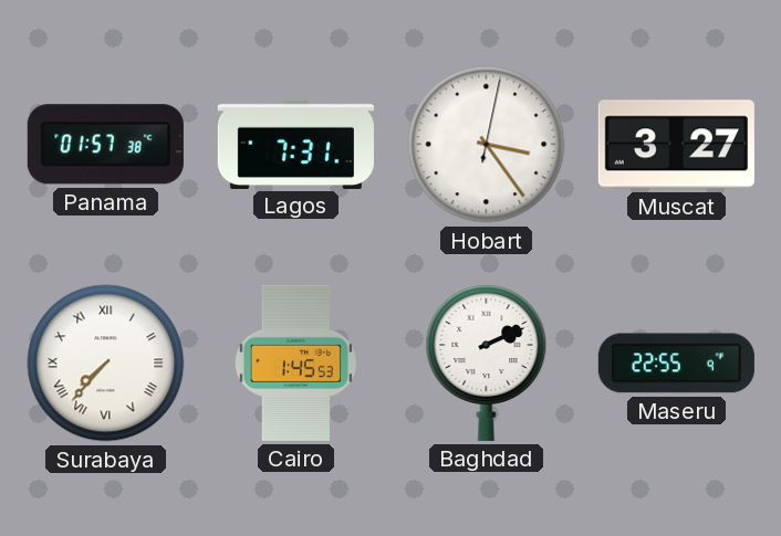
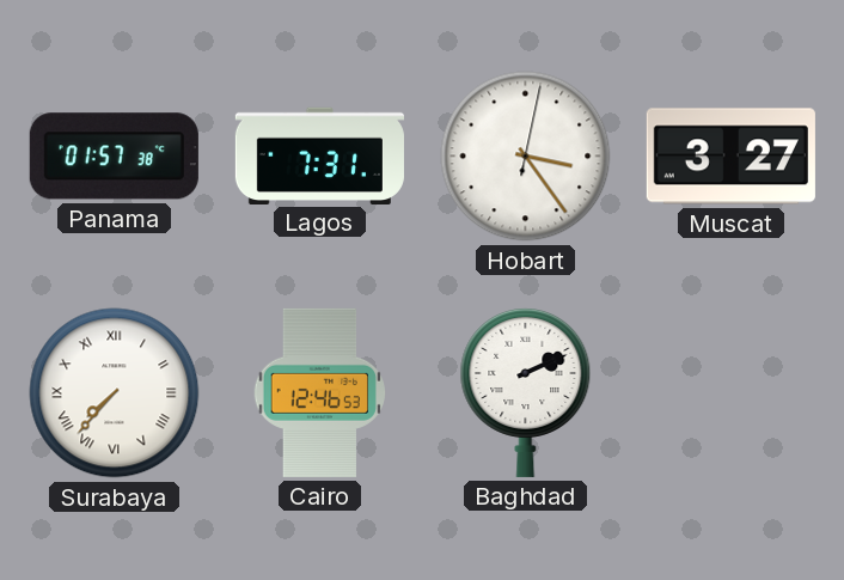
Cairo: 1:45 -> 12:46
Maseru: 22:55 -> none
